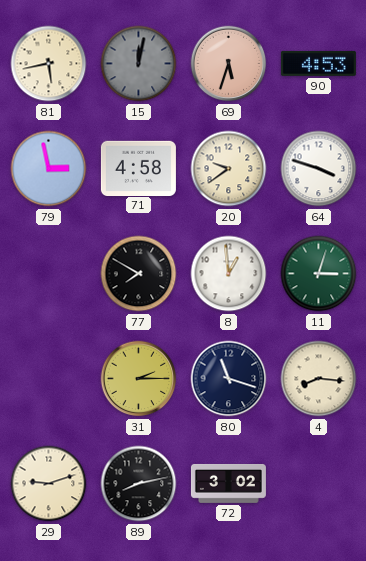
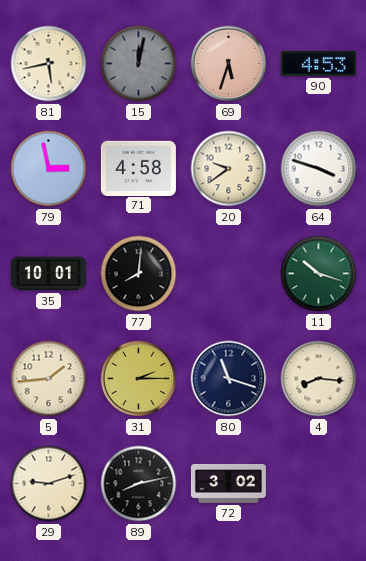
35: none -> 10:01
77: 7:50 -> 8:01
8: 12:59 -> none
11: 3:03 -> 10:18
5: none -> 1:44
